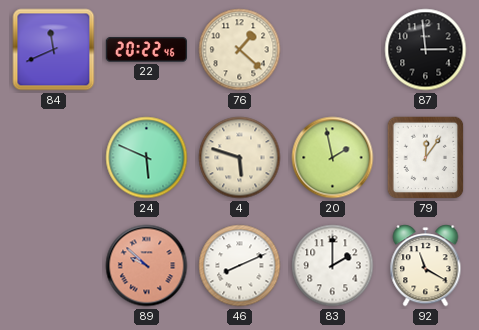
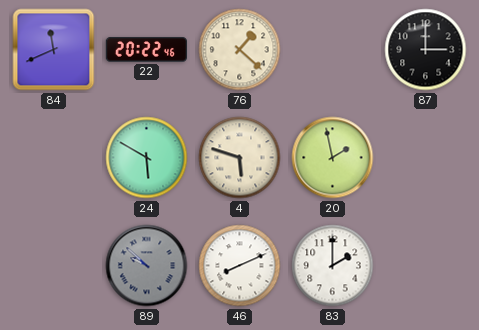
87: 2:59 -> 3:00
24: 5:49 -> 5:50
79: 12:06 -> none
89 dial: salmon -> grey
92: 11:20 -> none
